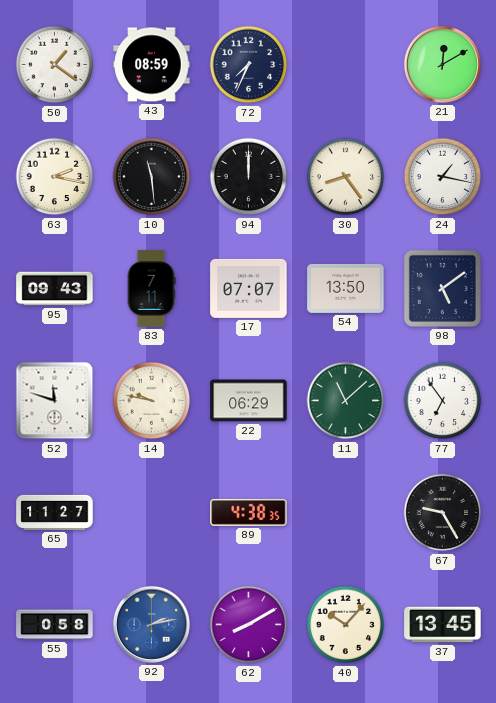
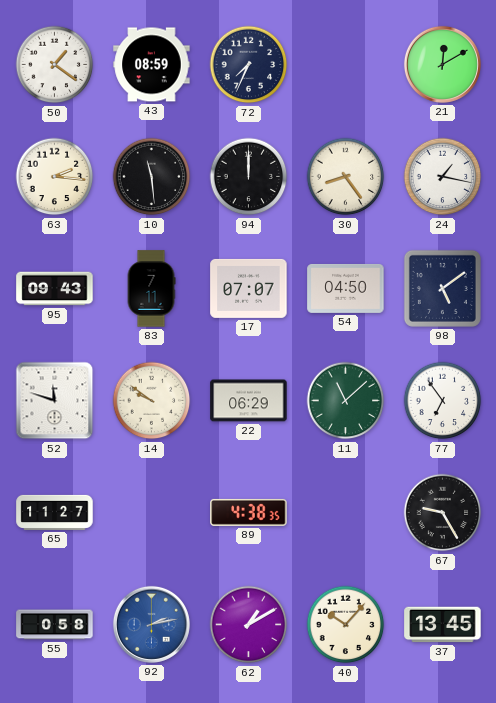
63: 2:17 -> 2:16
54: 13:50 -> 04:50
14: 9:47 -> 9:51
62: 8:10 -> 1:10
